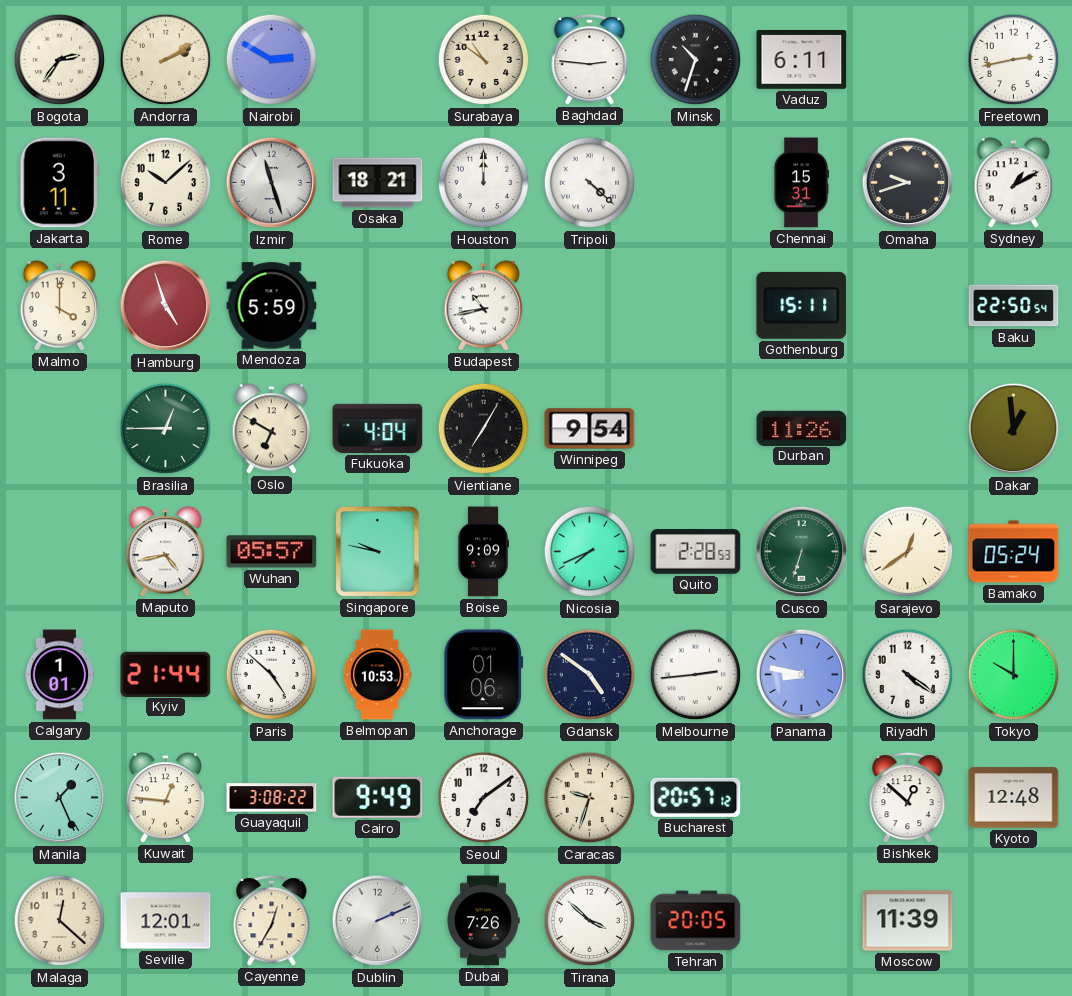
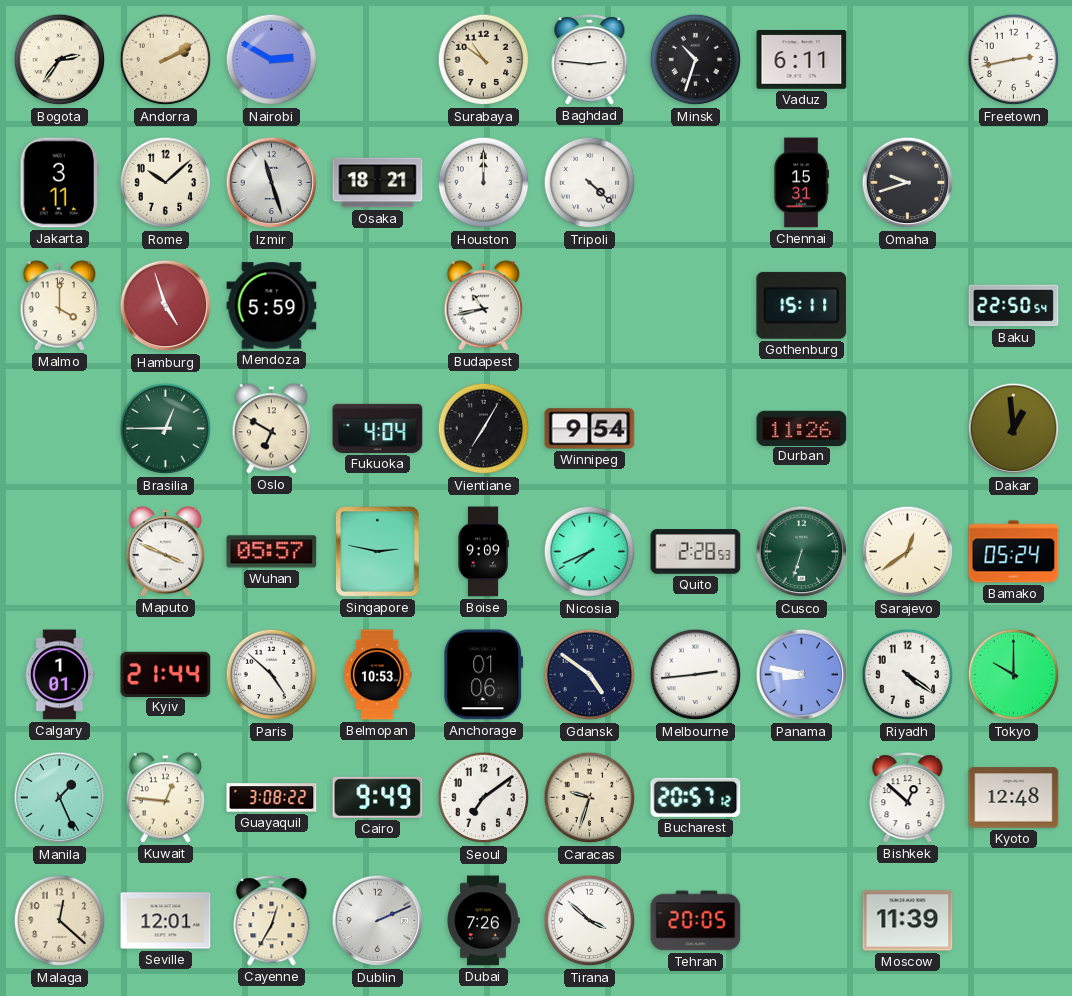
Sydney: 1:10 -> none
Maputo: 4:43 -> 3:49
Singapore: 9:47 -> 2:47
